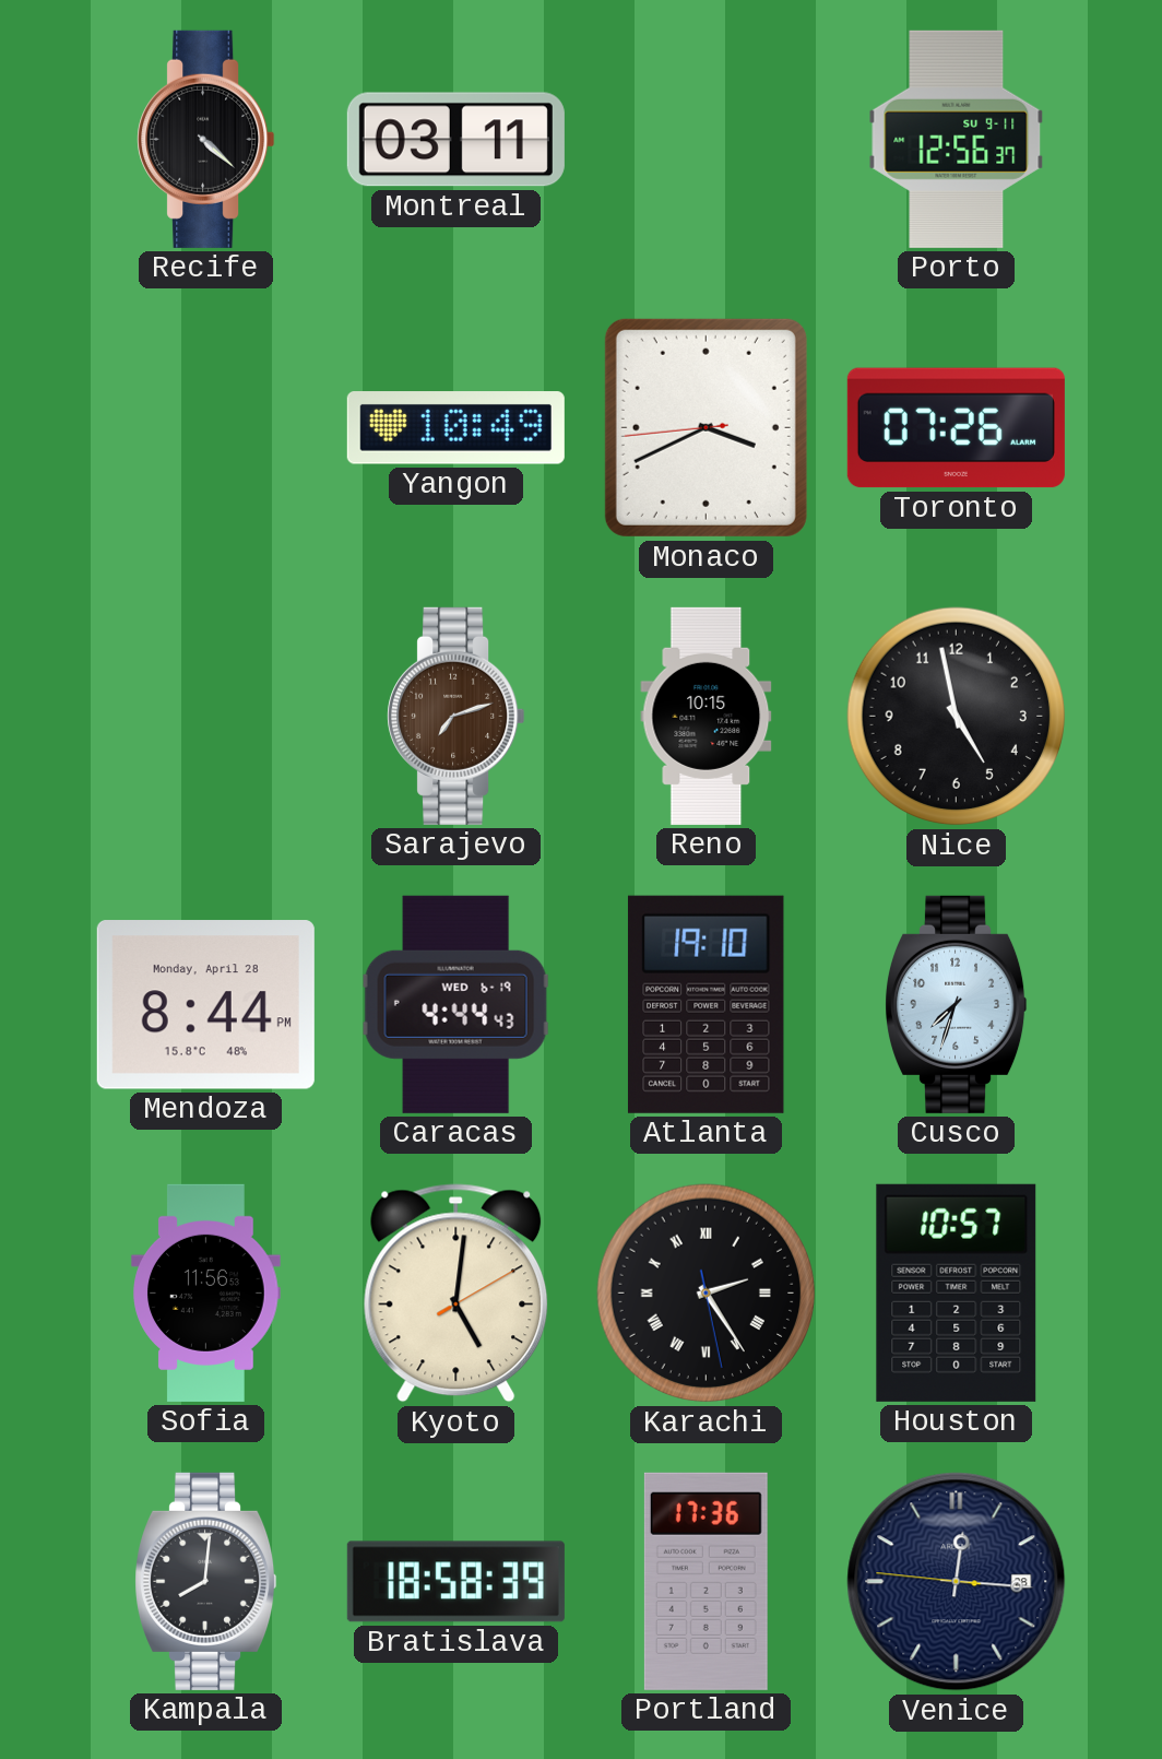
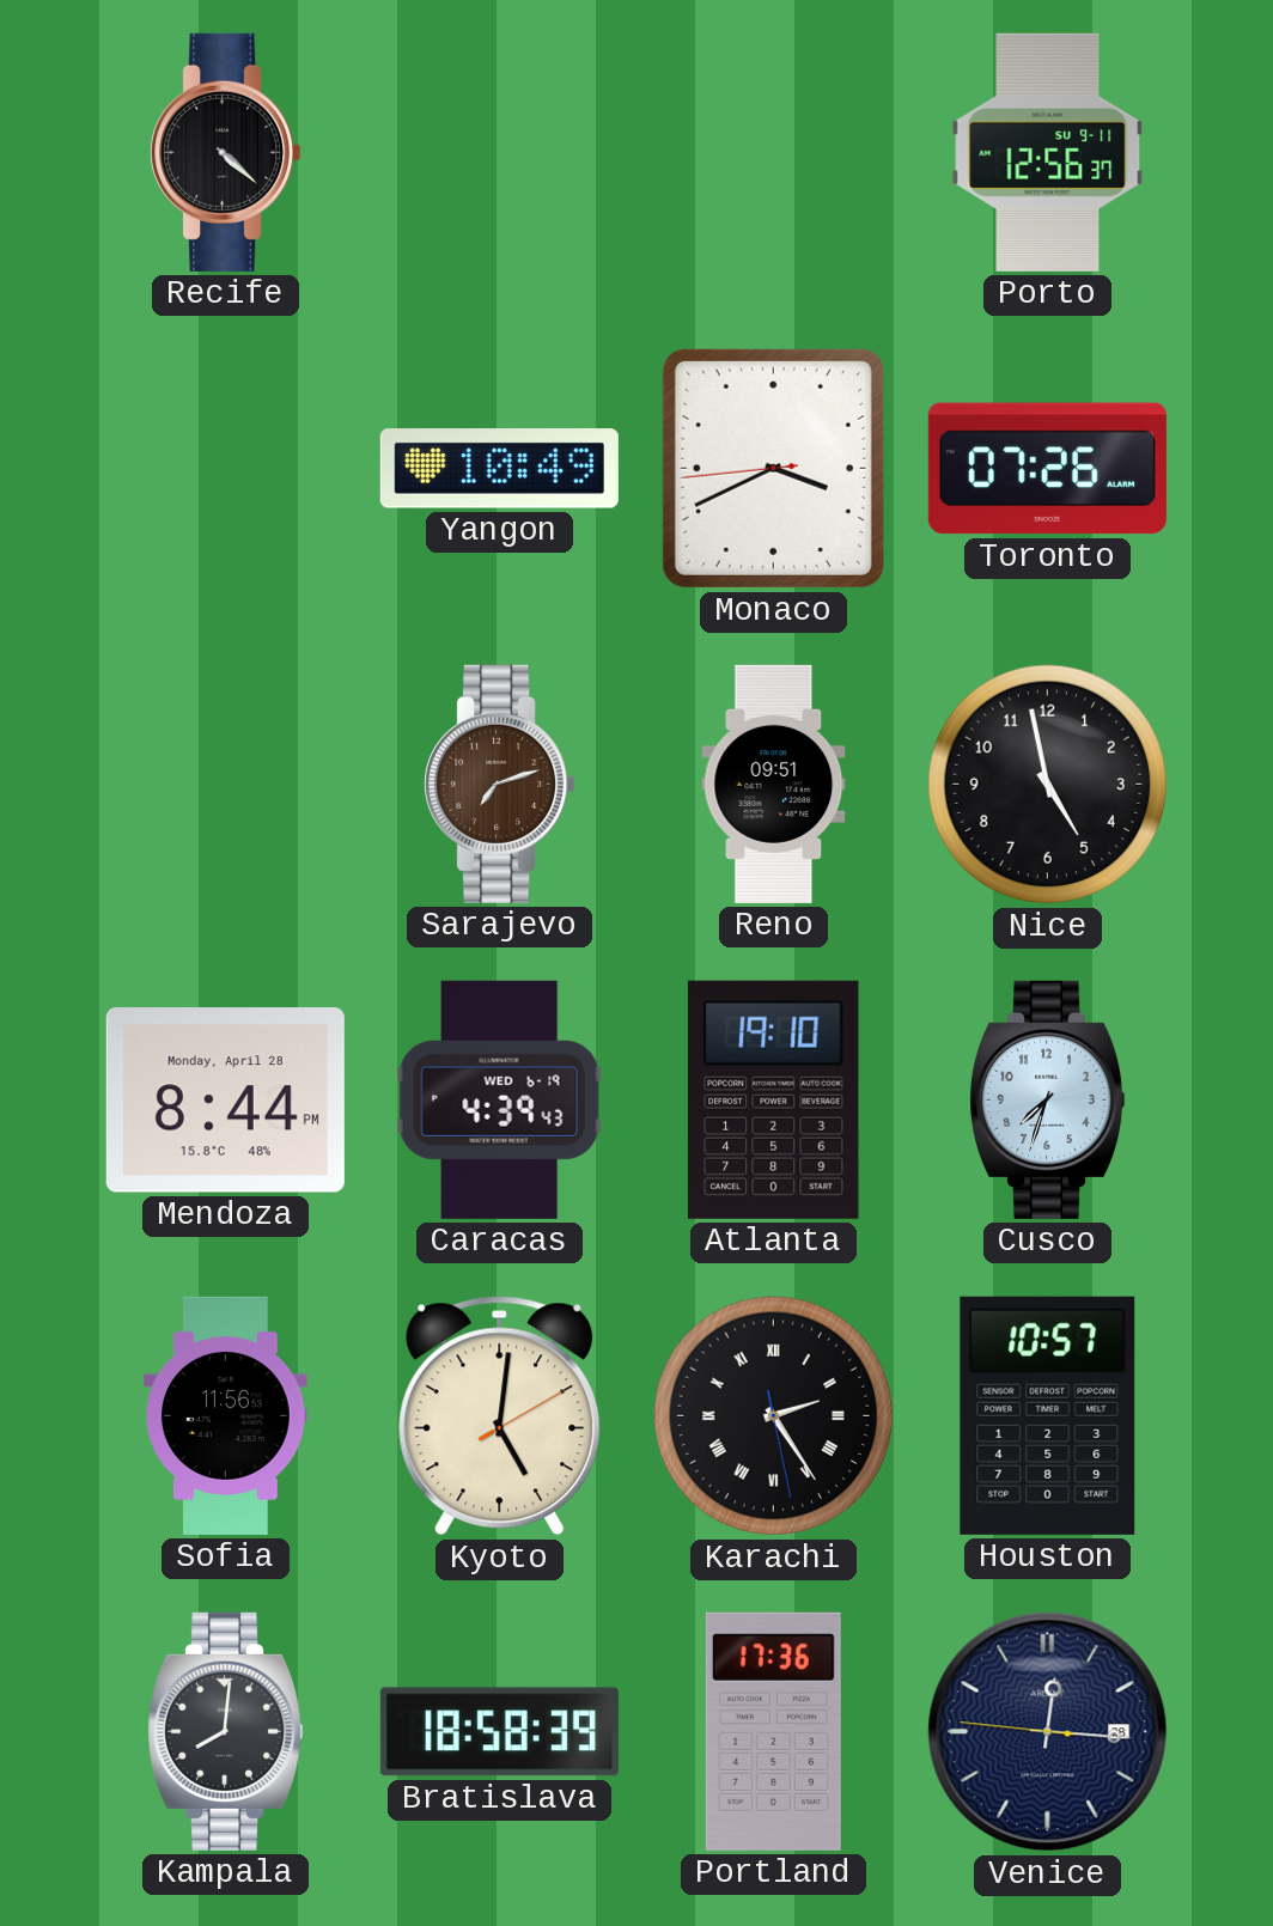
Montreal: 03:11 -> none
Reno: 10:15 -> 09:51
Caracas: 4:44 -> 4:39
